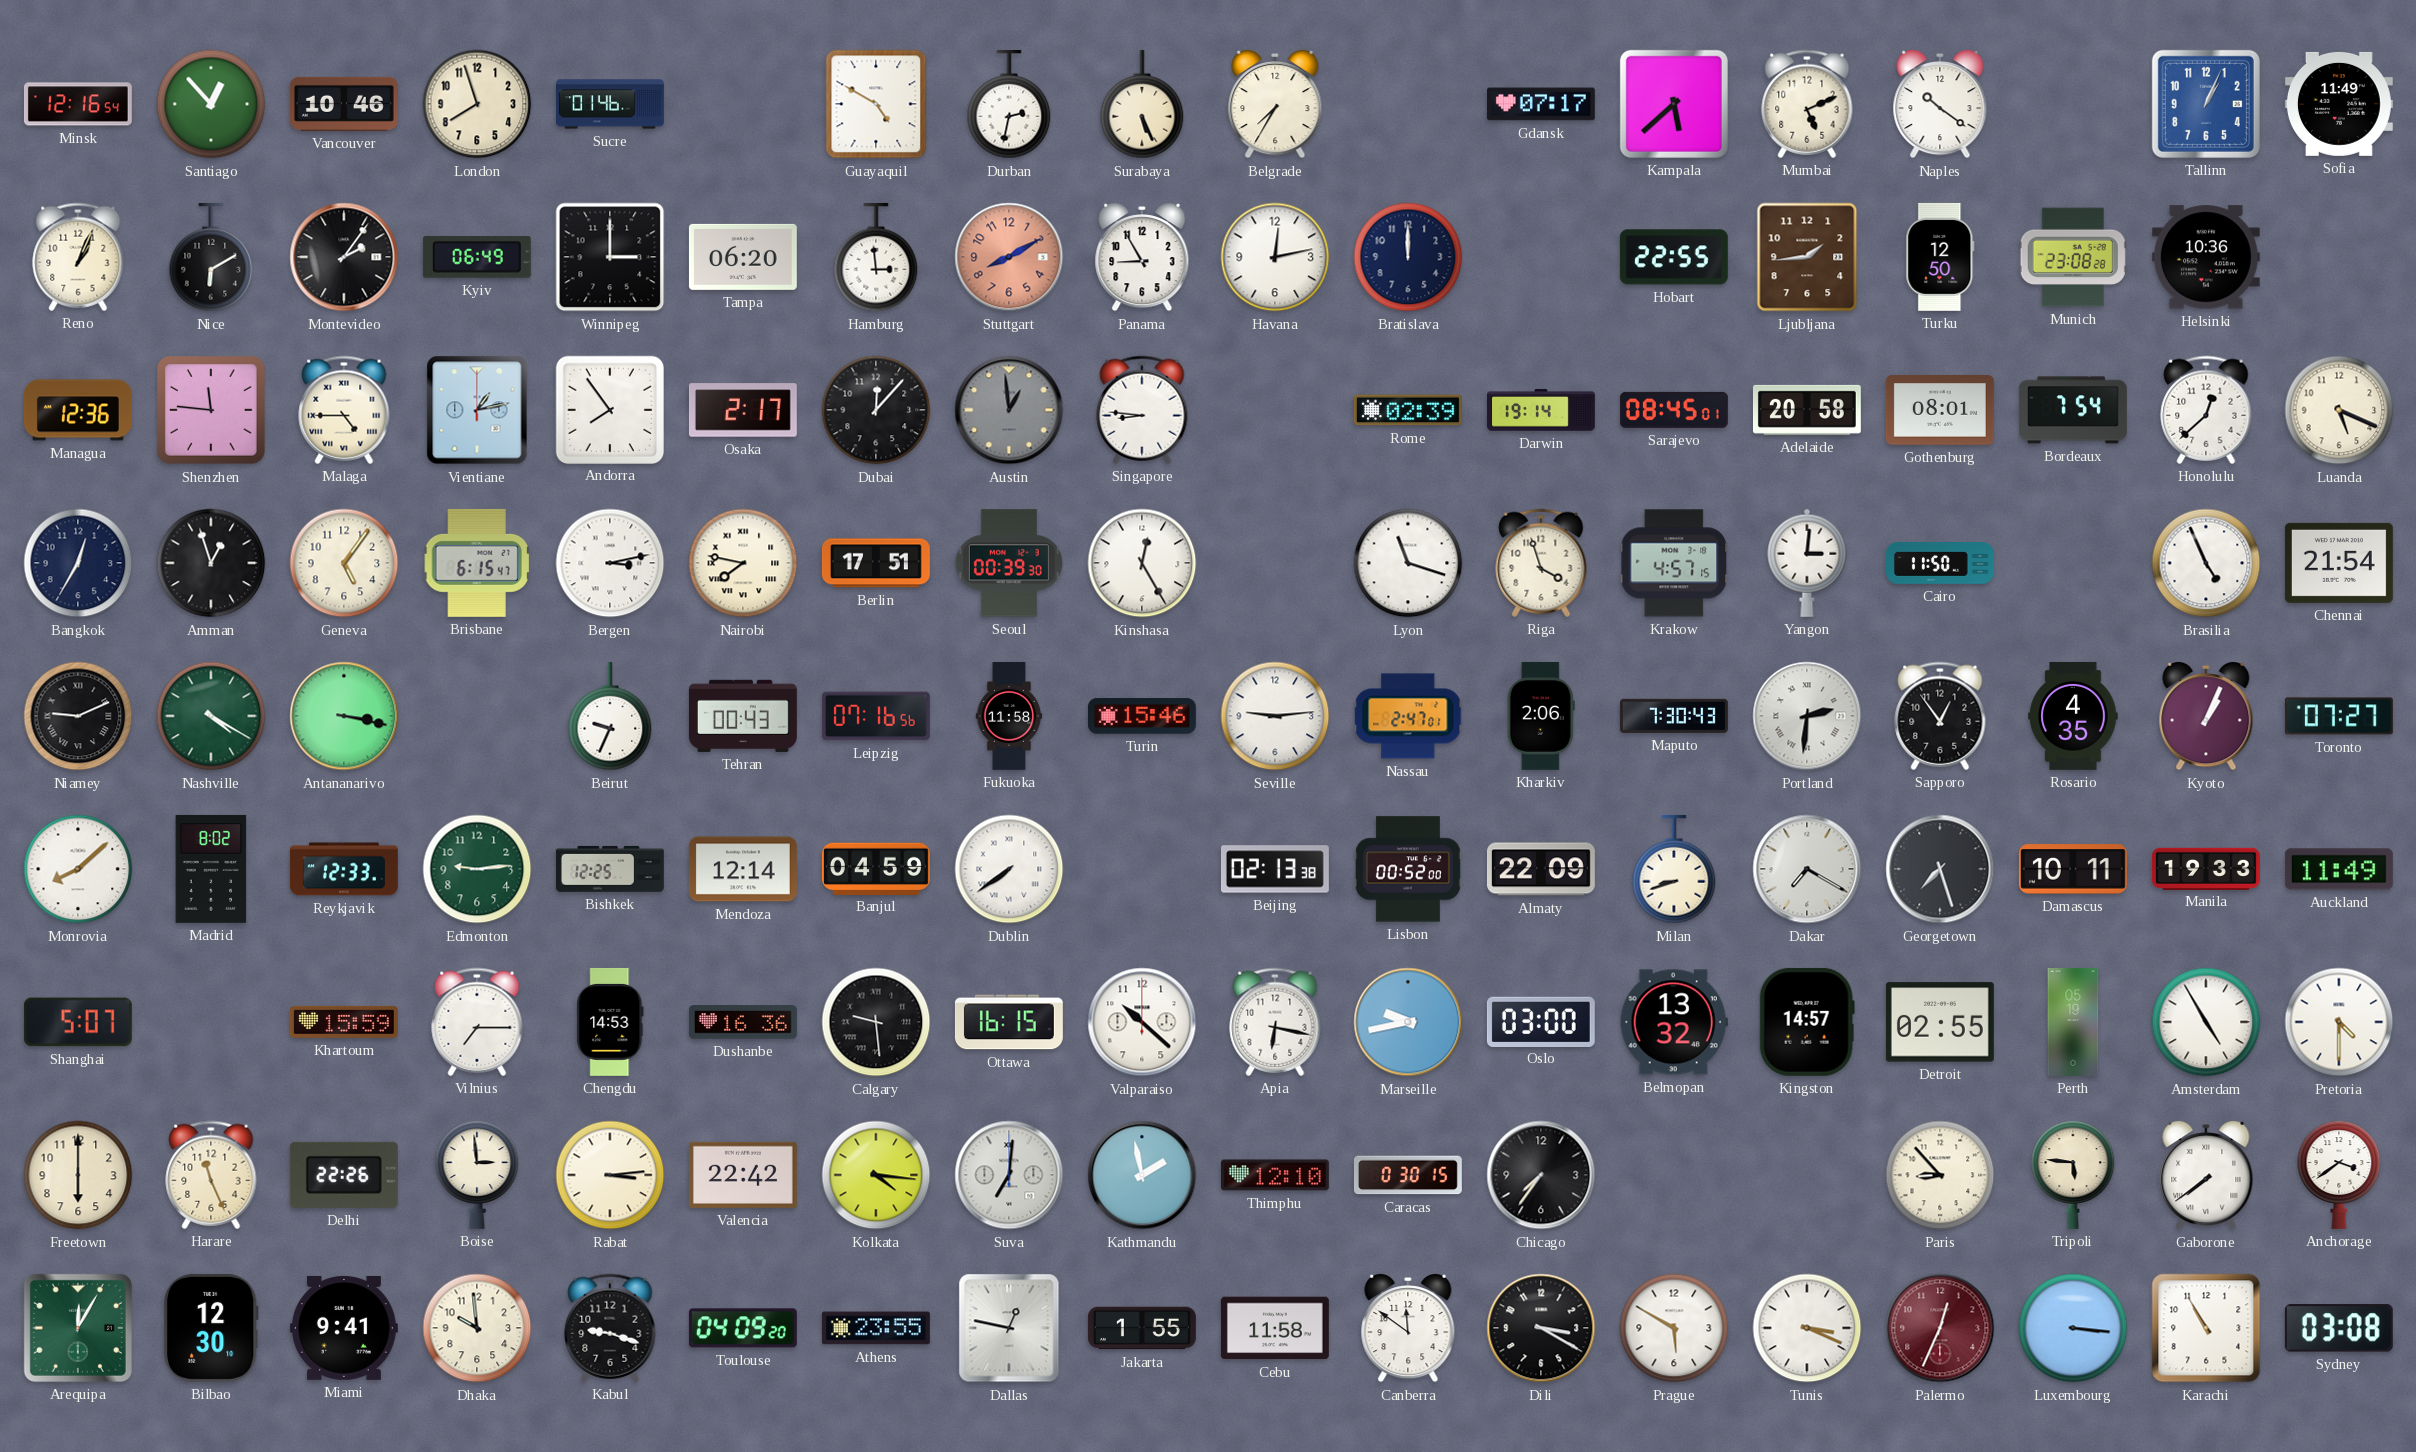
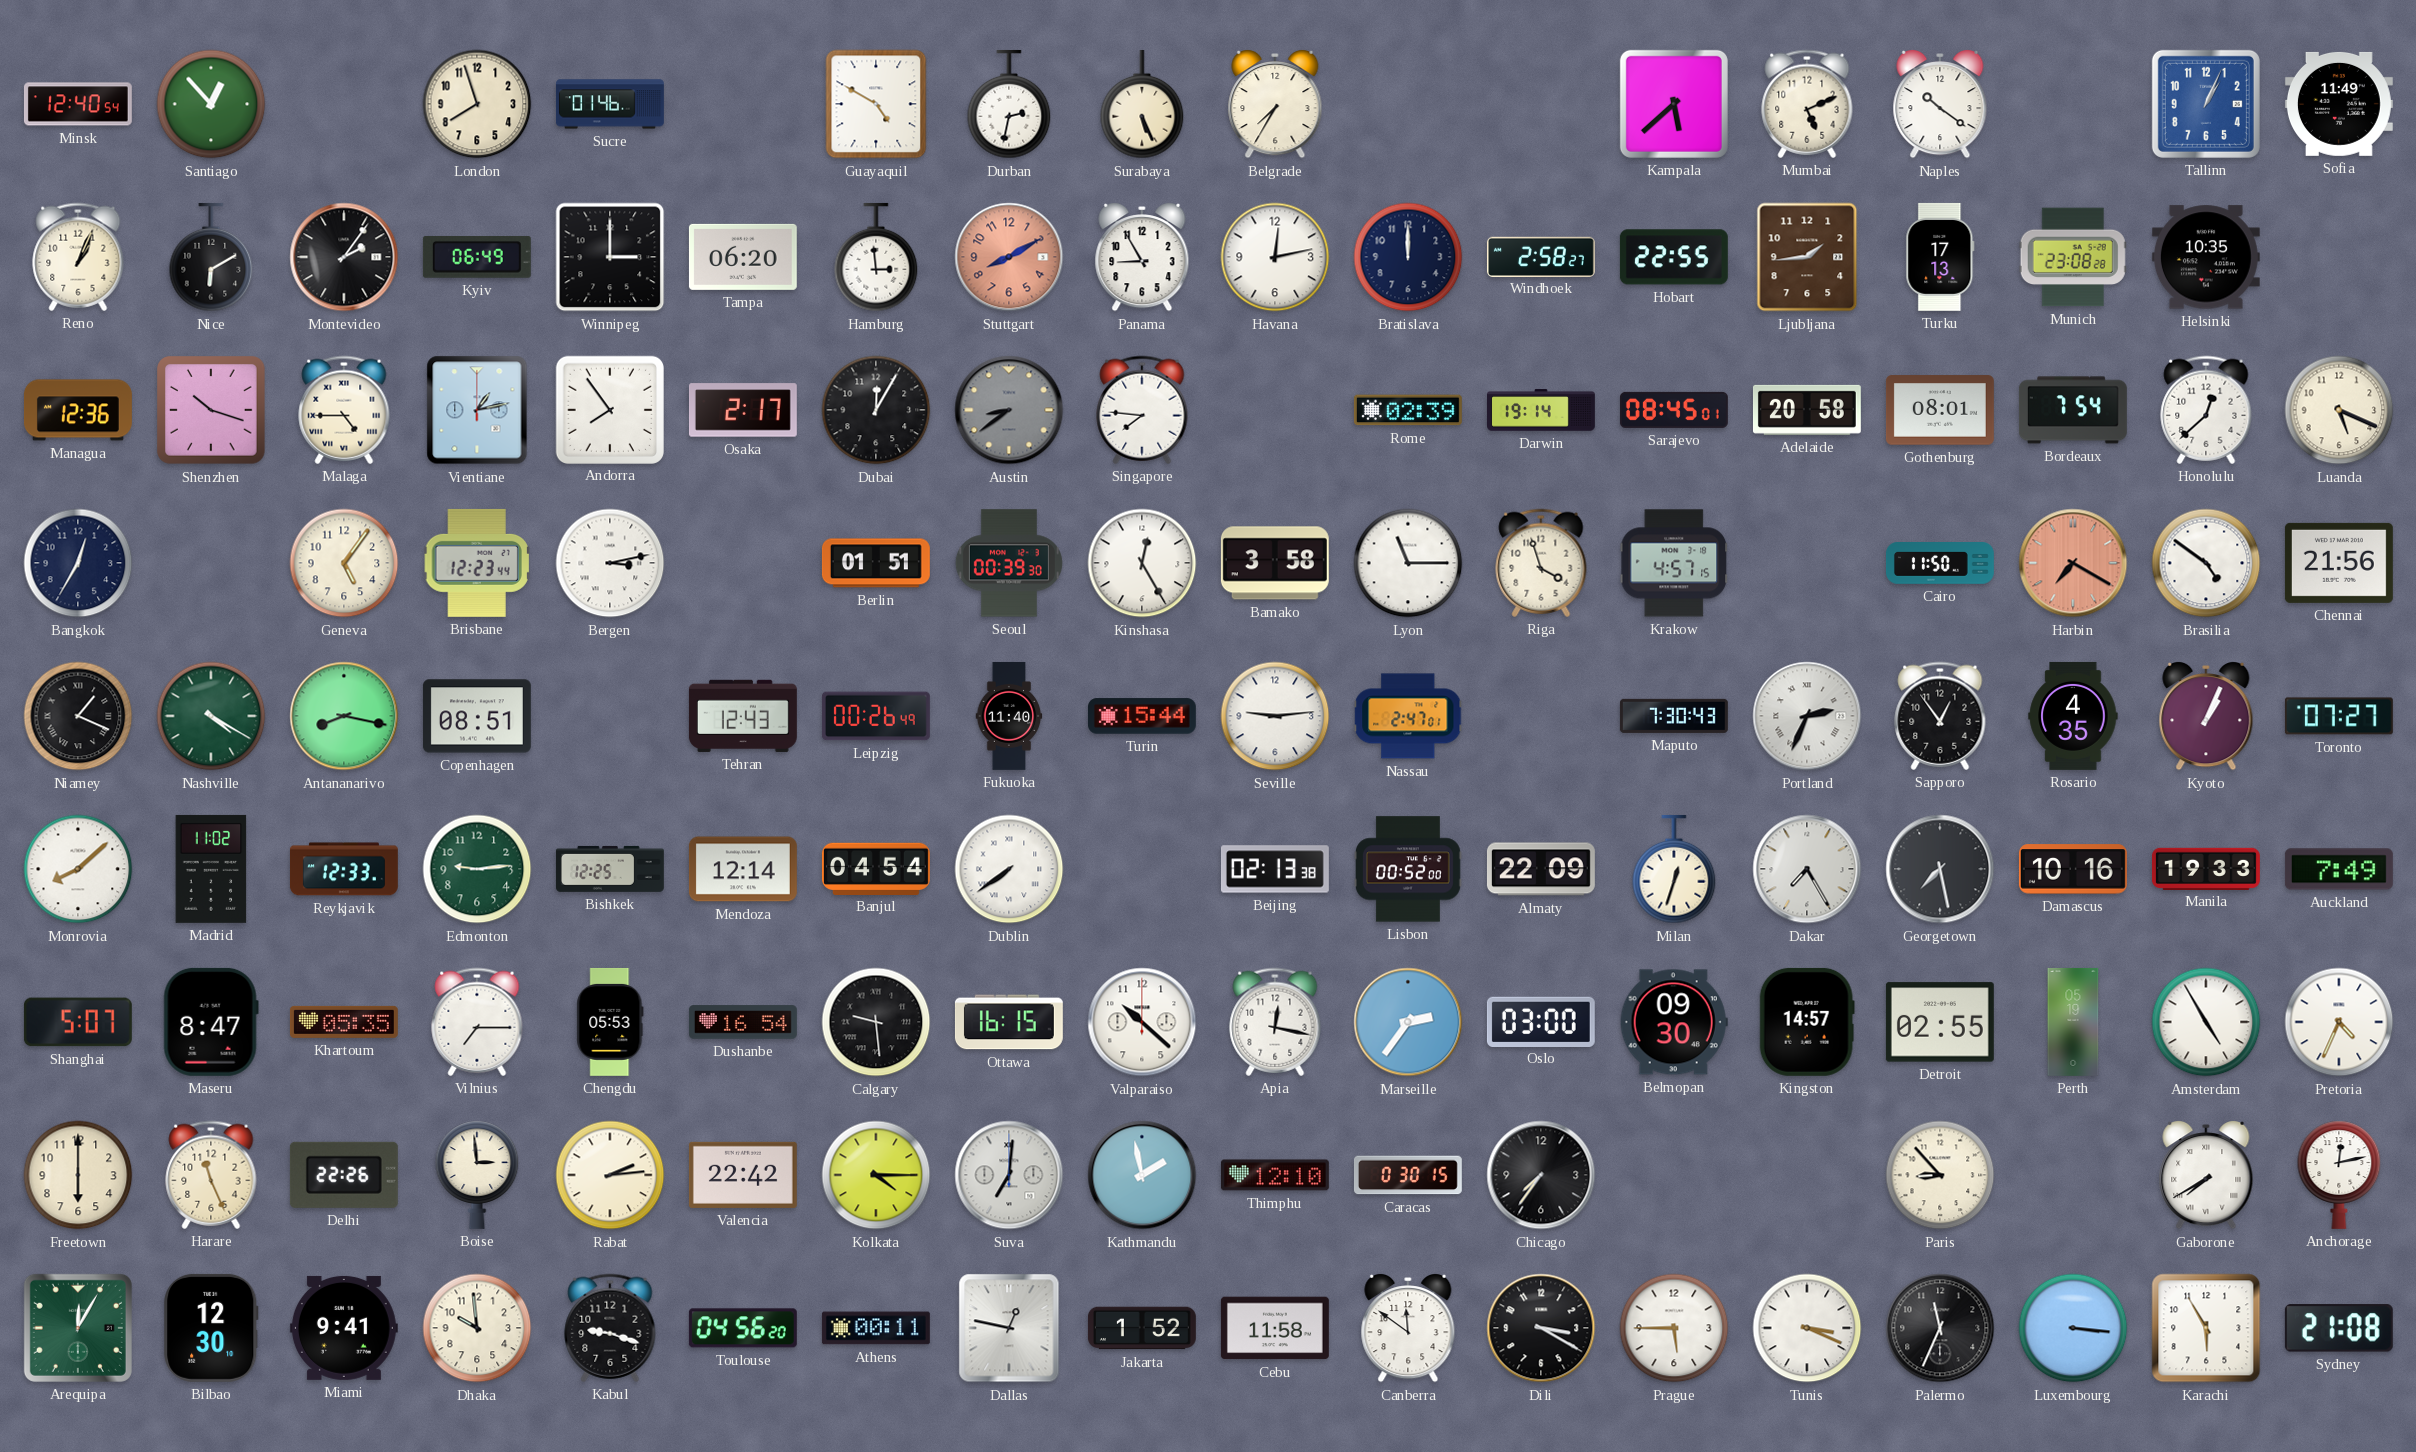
Minsk: 12:16 -> 12:40
Vancouver: 10:46 -> none
Gdansk: 07:17 -> none
Windhoek: none -> 2:58
Turku: 12:50 -> 17:13
Helsinki: 10:36 -> 10:35
Shenzhen: 11:46 -> 10:18
Dubai: 12:07 -> 12:05
Austin: 12:59 -> 8:39
Singapore: 8:46 -> 7:46
Amman: 12:57 -> none
Brisbane: 6:15 -> 12:23
Nairobi: 7:47 -> none
Berlin: 17:51 -> 01:51
Bamako: none -> 3:58
Lyon: 11:18 -> 11:15
Yangon: 3:01 -> none
Harbin: none -> 7:20
Brasilia: 4:56 -> 4:51
Chennai: 21:54 -> 21:56
Niamey: 9:11 -> 1:19
Antananarivo: 3:17 -> 8:17
Copenhagen: none -> 08:51
Beirut: 9:34 -> none
Tehran: 00:43 -> 12:43
Leipzig: 07:16 -> 00:26
Fukuoka: 11:58 -> 11:40
Turin: 15:46 -> 15:44
Kharkiv: 2:06 -> none
Portland: 2:31 -> 2:34
Madrid: 8:02 -> 11:02
Banjul: 04:59 -> 04:54
Milan: 8:42 -> 12:33
Dakar: 7:20 -> 7:25
Georgetown: 7:27 -> 7:28
Damascus: 10:11 -> 10:16
Auckland: 11:49 -> 7:49
Maseru: none -> 8:47
Khartoum: 15:59 -> 05:35
Chengdu: 14:53 -> 05:53
Dushanbe: 16:36 -> 16:54
Apia: 6:17 -> 12:17
Marseille: 9:43 -> 2:36
Belmopan: 13:32 -> 09:30
Pretoria: 4:30 -> 4:34
Rabat: 3:14 -> 2:14
Kolkata: 4:16 -> 4:15
Tripoli: 5:46 -> none
Gaborone: 7:39 -> 7:40
Anchorage: 3:39 -> 12:13
Toulouse: 04:09 -> 04:56
Athens: 23:55 -> 00:11
Jakarta: 1:55 -> 1:52
Prague: 5:50 -> 5:45
Palermo: 12:34 -> 11:34
Palermo dial: burgundy -> black
Karachi: 10:55 -> 5:55
Sydney: 03:08 -> 21:08
